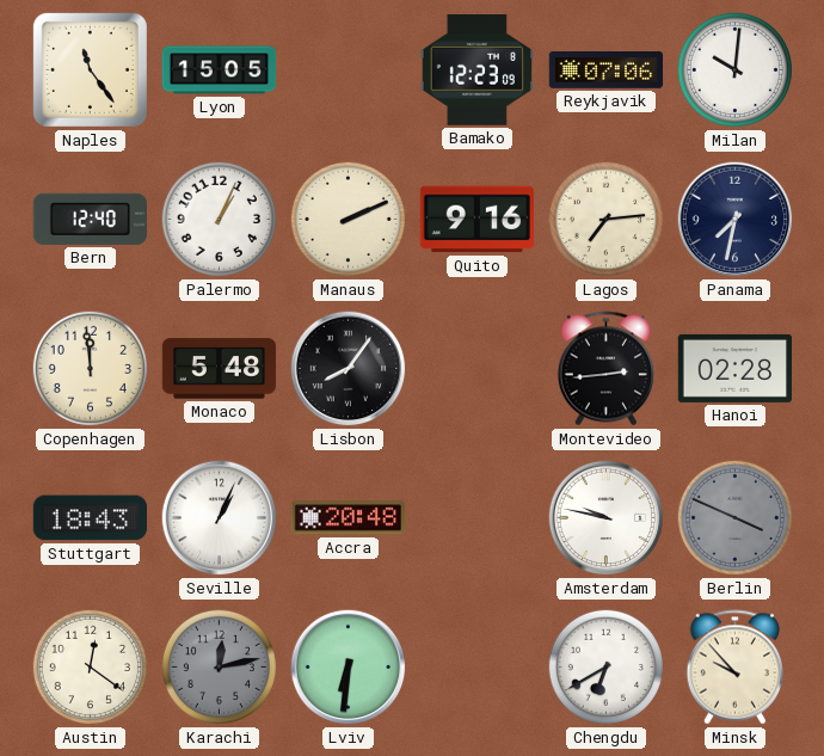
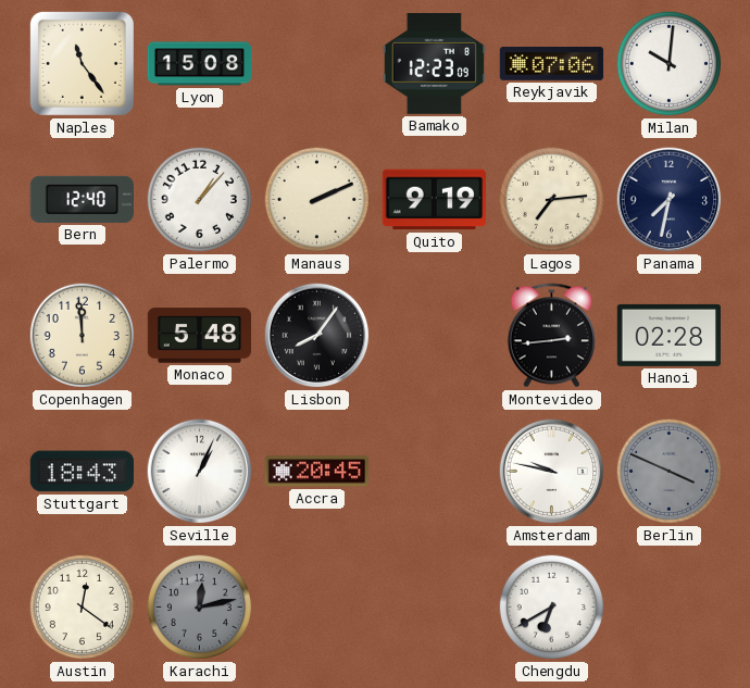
Lyon: 15:05 -> 15:08
Palermo: 1:04 -> 1:07
Quito: 9:16 -> 9:19
Accra: 20:48 -> 20:45
Lviv: 6:31 -> none
Minsk: 9:53 -> none
